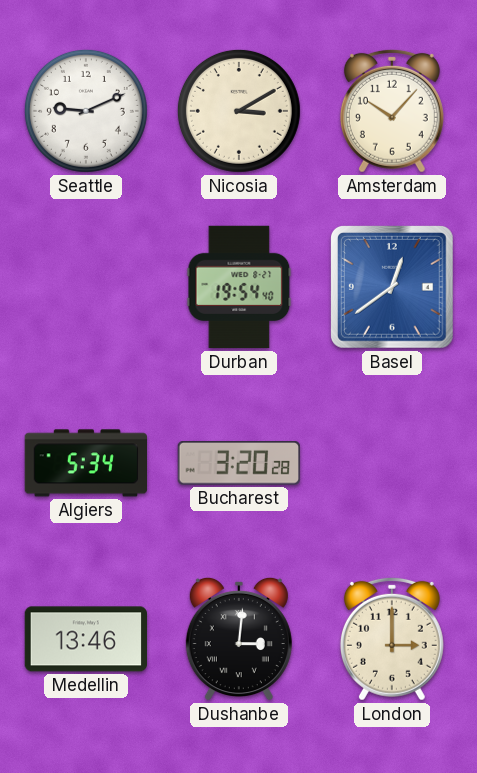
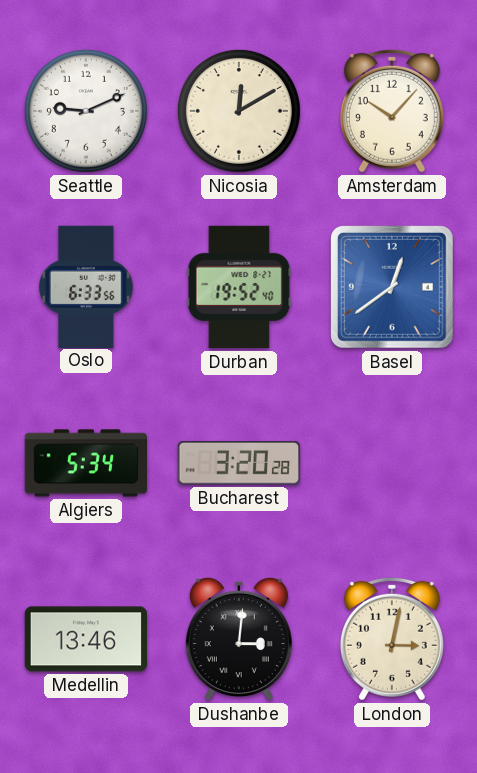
Nicosia: 3:10 -> 12:10
Oslo: none -> 6:33
Durban: 19:54 -> 19:52
London: 3:00 -> 3:02
